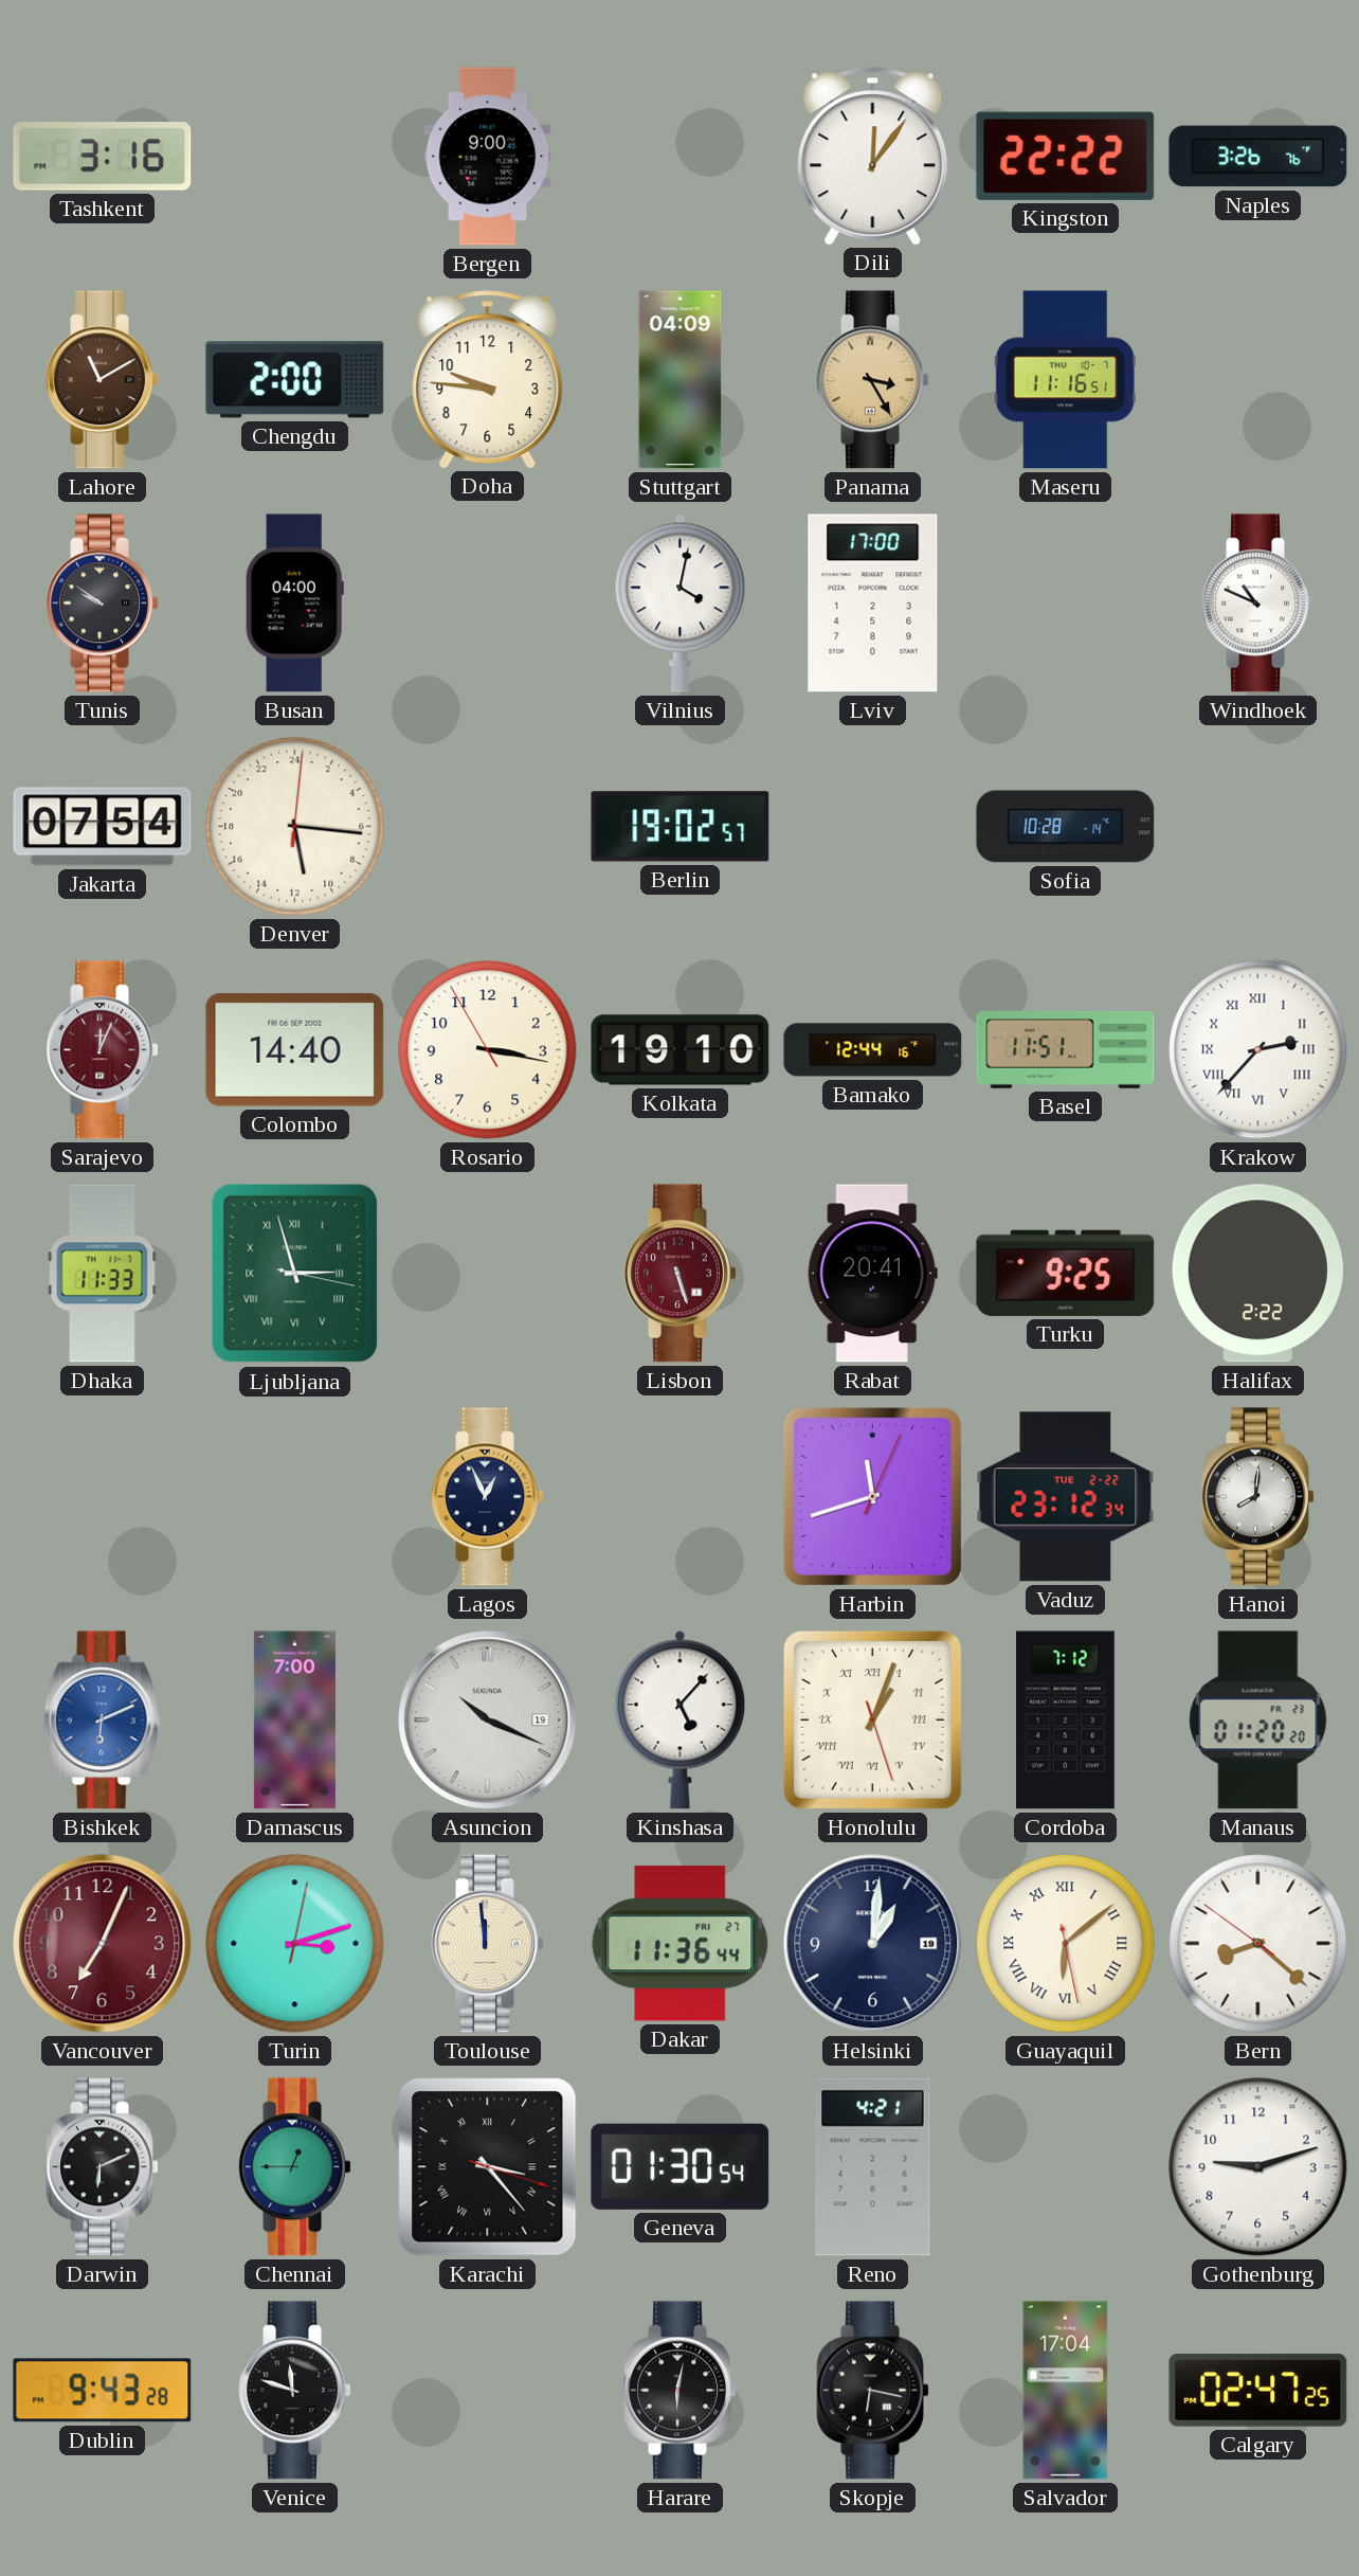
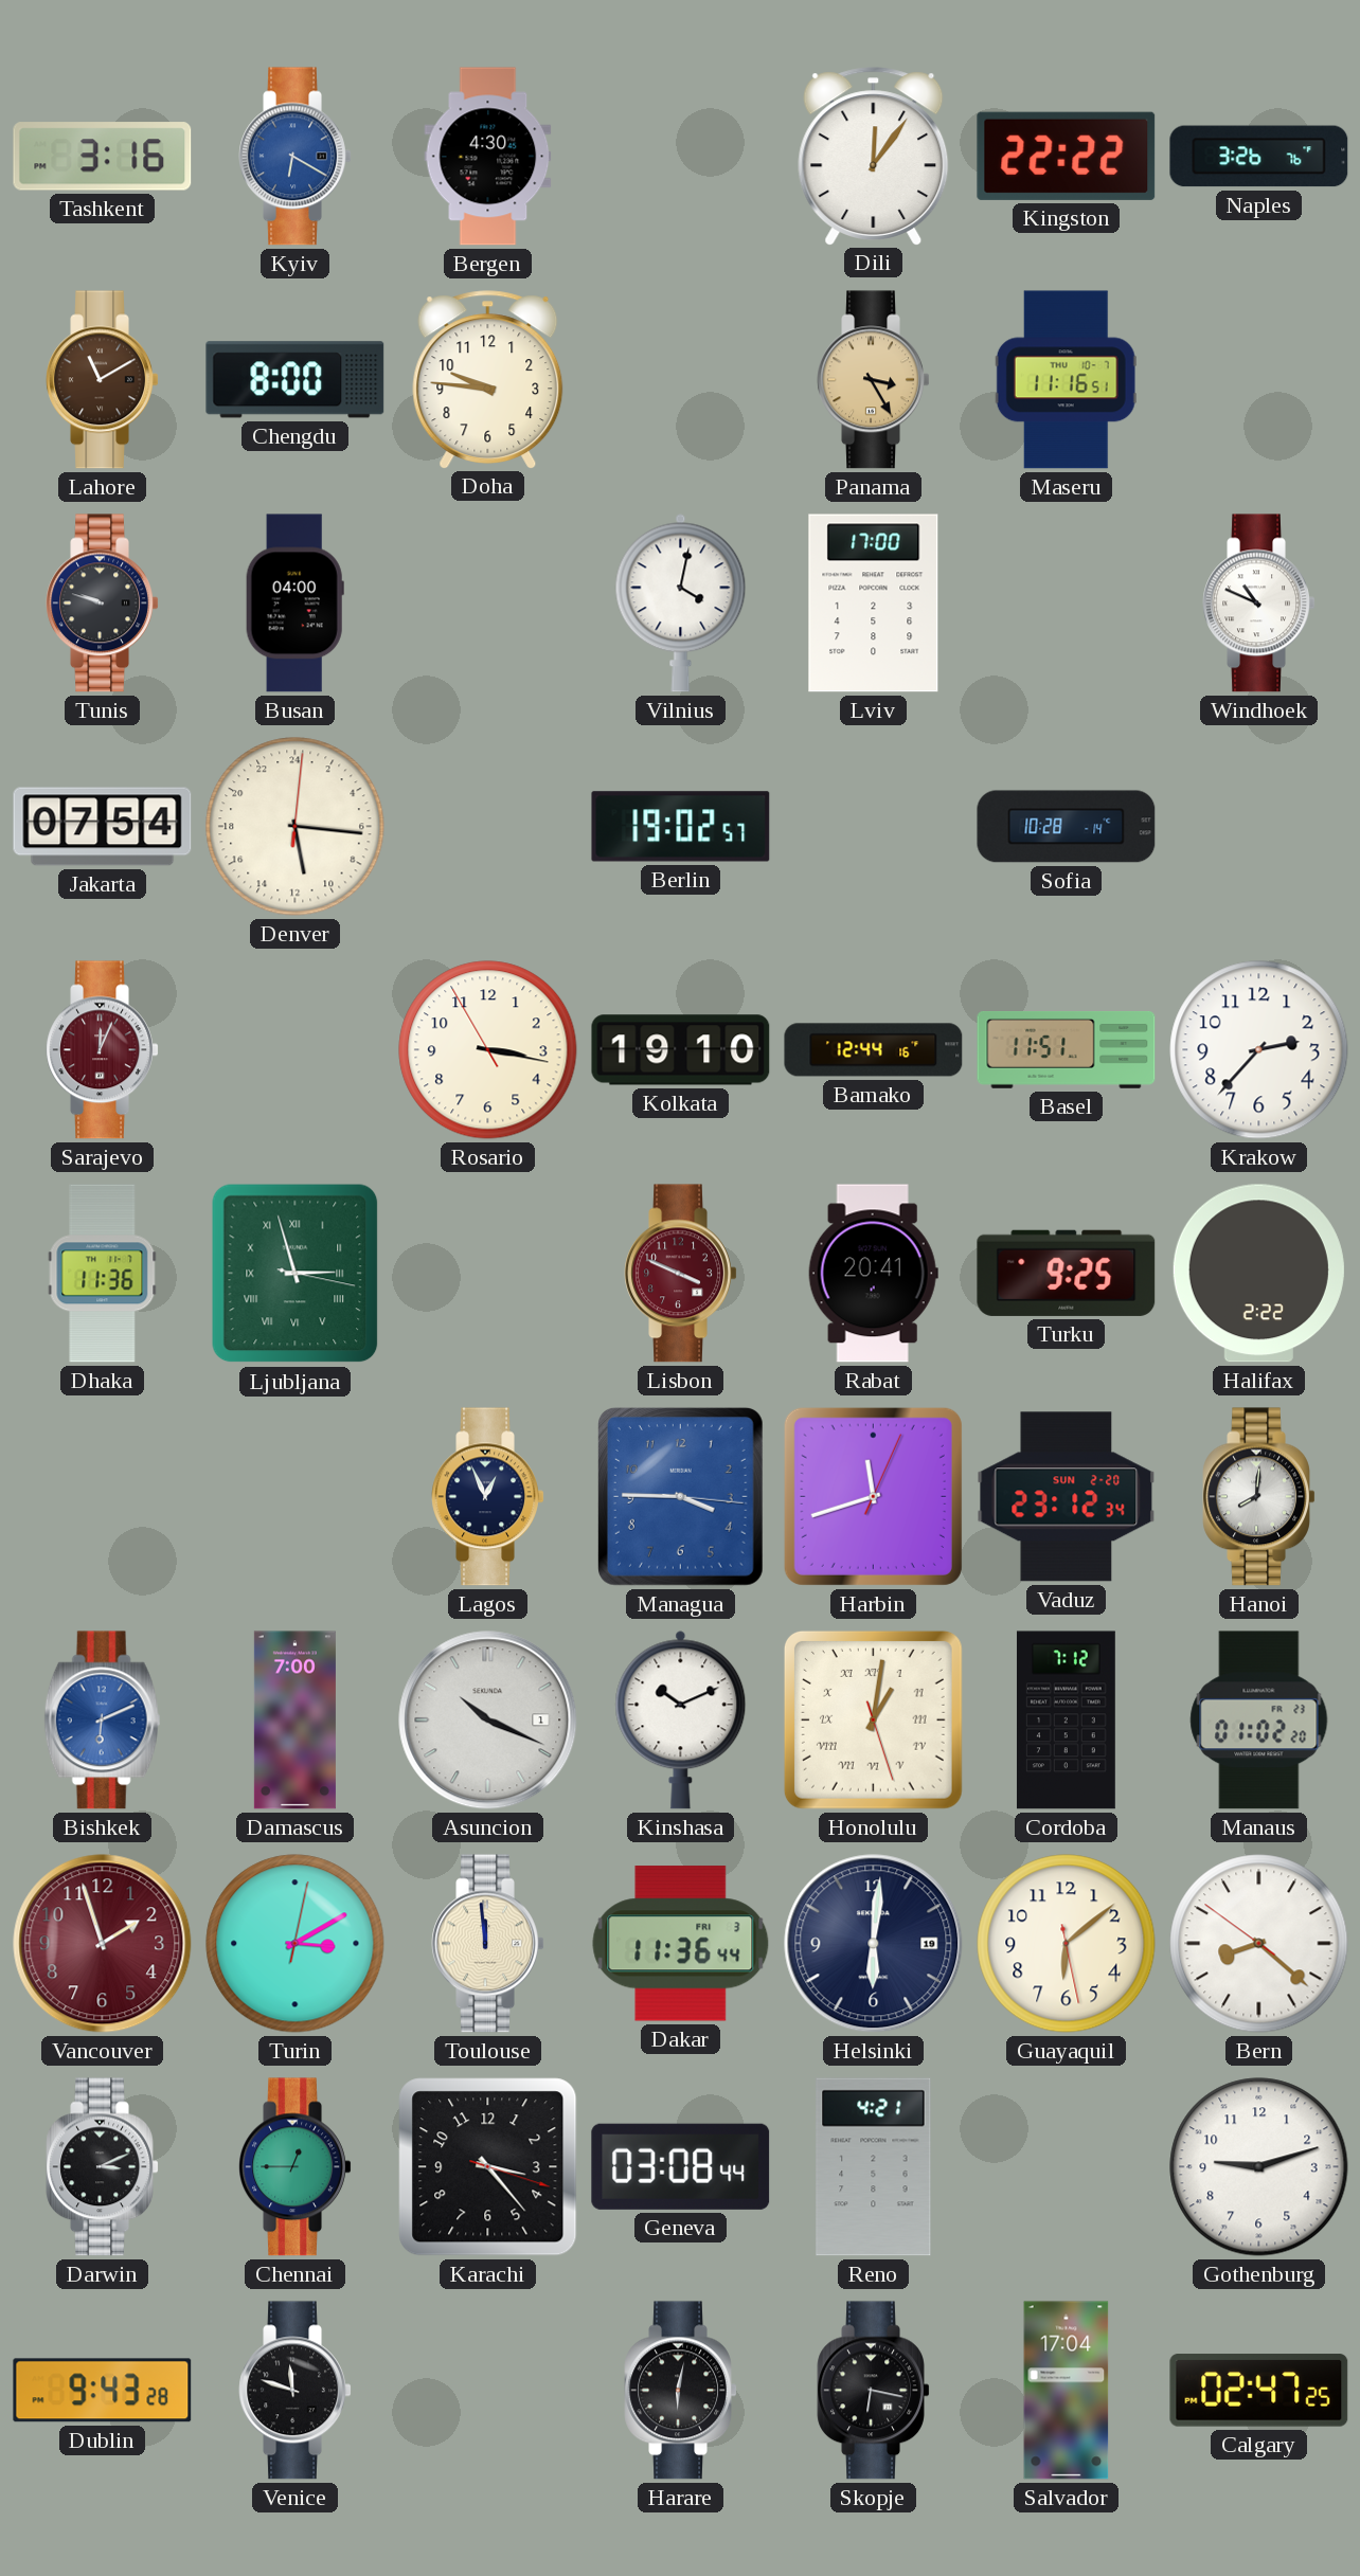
Kyiv: none -> 6:20
Bergen: 9:00 -> 4:30
Chengdu: 2:00 -> 8:00
Stuttgart: 04:09 -> none
Tunis: 9:51 -> 9:48
Colombo: 14:40 -> none
Krakow numerals: Roman -> Arabic
Dhaka: 11:33 -> 11:36
Lisbon: 5:27 -> 3:49
Managua: none -> 3:45
Vaduz date: TUE 2-22 -> SUN 2-20
Asuncion date: 19 -> 1
Kinshasa: 5:07 -> 10:11
Honolulu: 1:03 -> 1:01
Manaus: 01:20 -> 01:02
Vancouver: 7:04 -> 1:57
Turin: 3:12 -> 3:10
Dakar date: FRI 27 -> FRI 3
Helsinki: 1:01 -> 6:01
Guayaquil numerals: Roman -> Arabic
Darwin: 6:11 -> 3:11
Karachi numerals: Roman -> Arabic
Geneva: 01:30 -> 03:08
